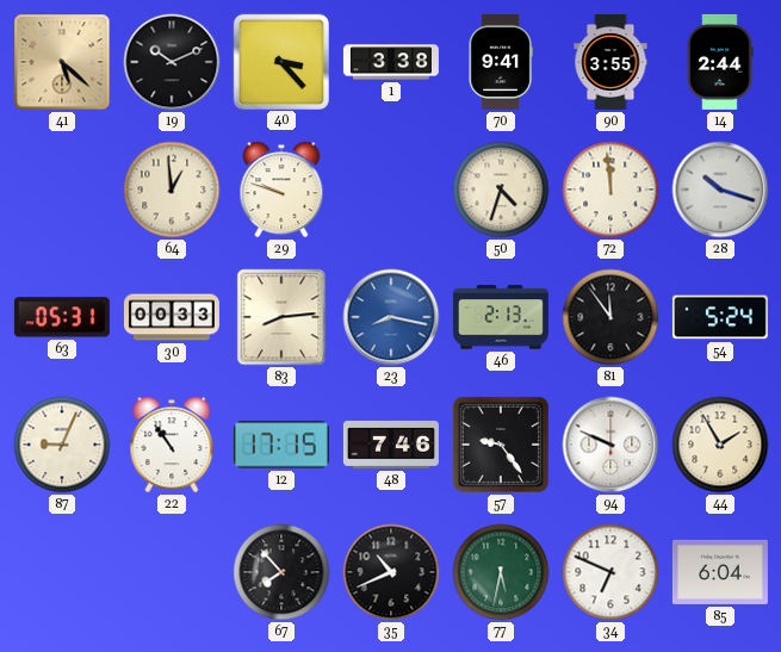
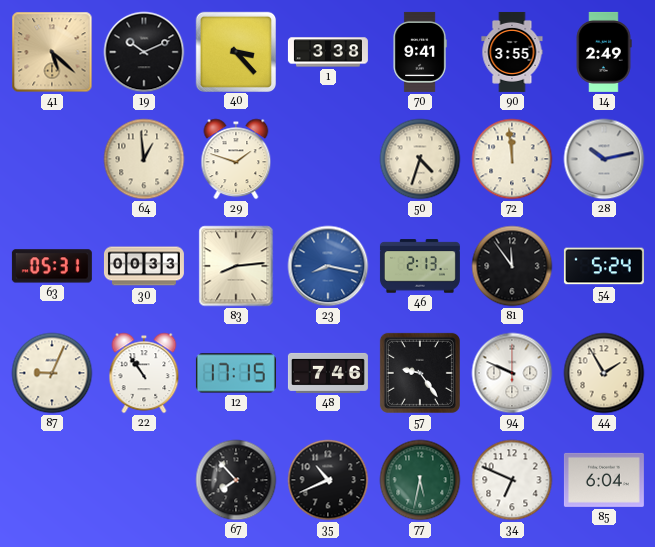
14: 2:44 -> 2:49
29: 9:48 -> 1:48
28: 10:18 -> 10:13
